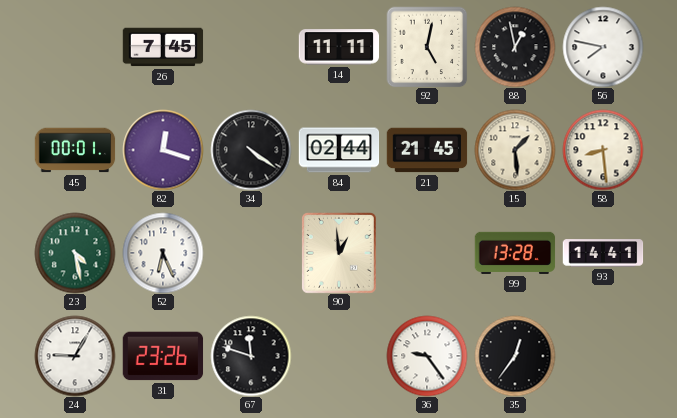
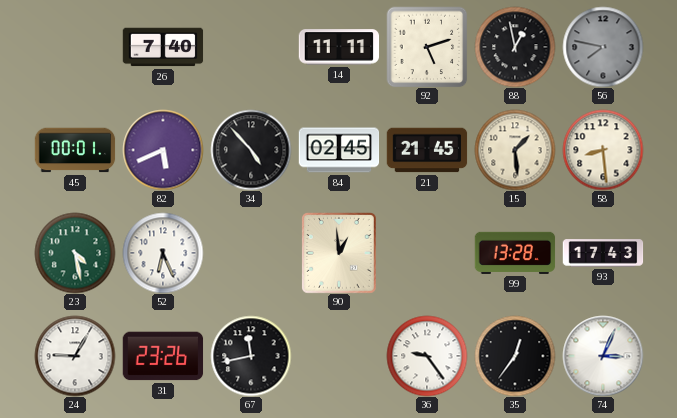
26: 7:45 -> 7:40
92: 5:02 -> 5:12
56 dial: white -> grey
82: 12:18 -> 5:41
34: 4:21 -> 4:53
84: 02:44 -> 02:45
93: 14:41 -> 17:43
67: 11:48 -> 11:43
74: none -> 3:04
